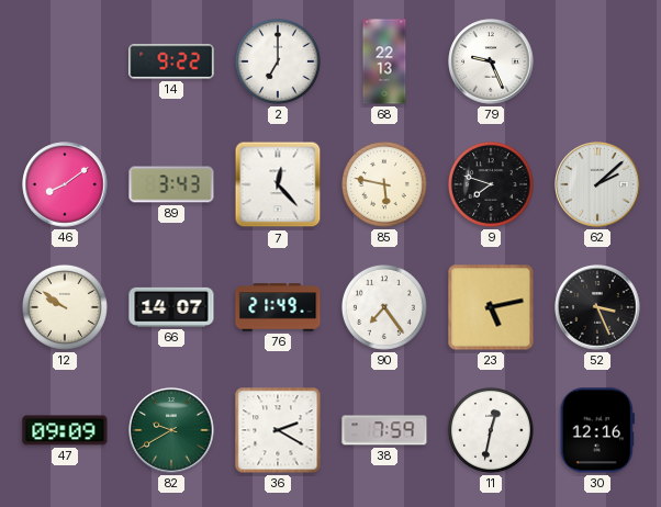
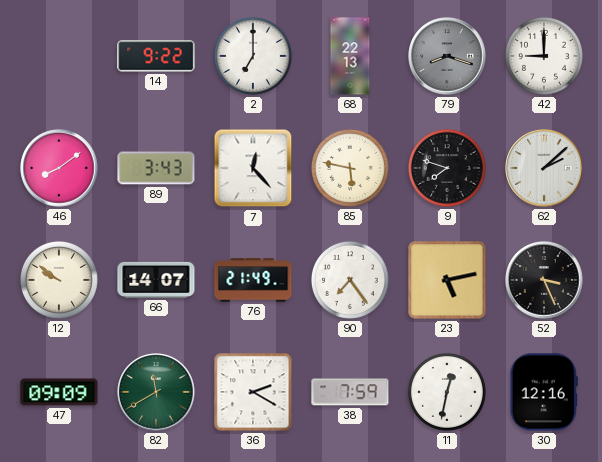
79: 9:26 -> 8:18
79 dial: white -> grey
42: none -> 9:00
82: 9:40 -> 11:40
